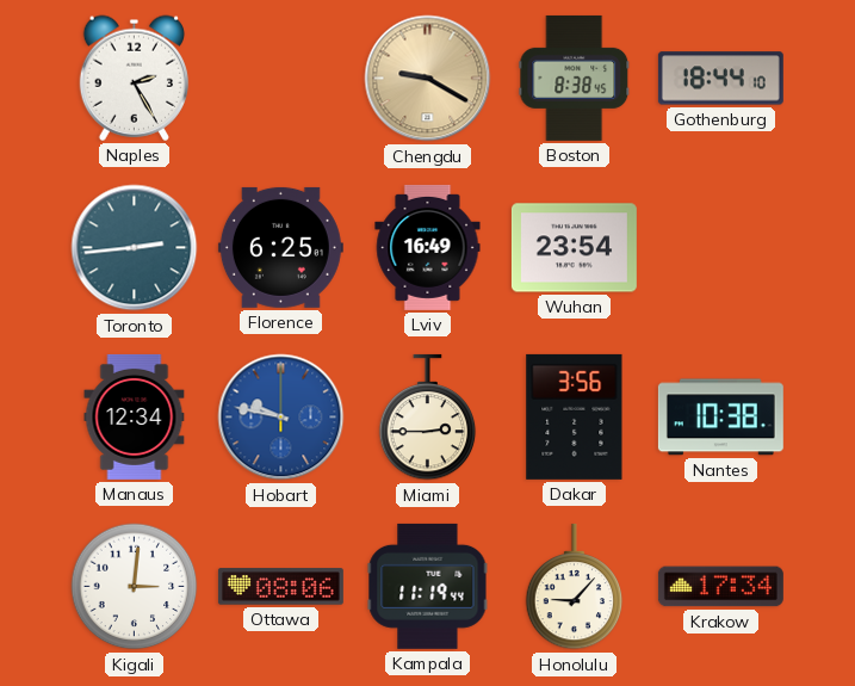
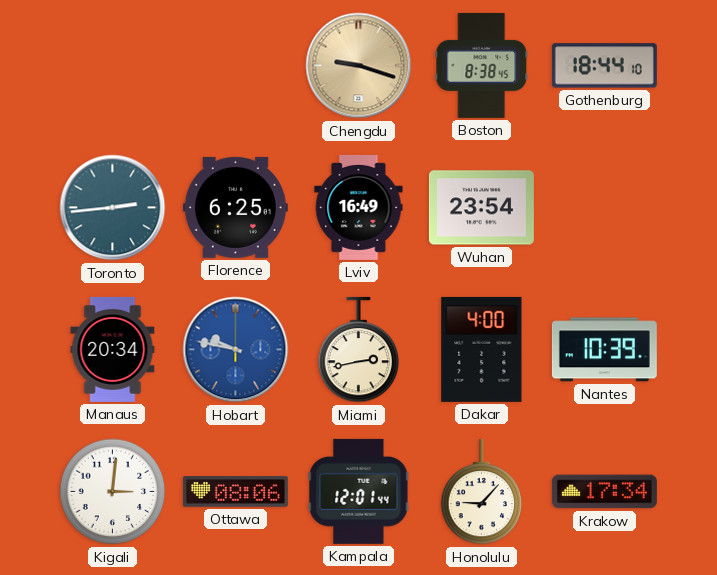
Naples: 2:25 -> none
Chengdu: 9:20 -> 9:18
Manaus: 12:34 -> 20:34
Miami: 2:45 -> 2:43
Dakar: 3:56 -> 4:00
Nantes: 10:38 -> 10:39
Kampala: 11:19 -> 12:01
